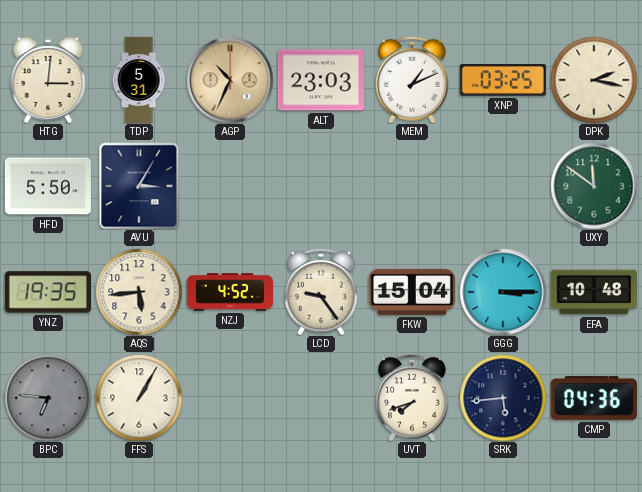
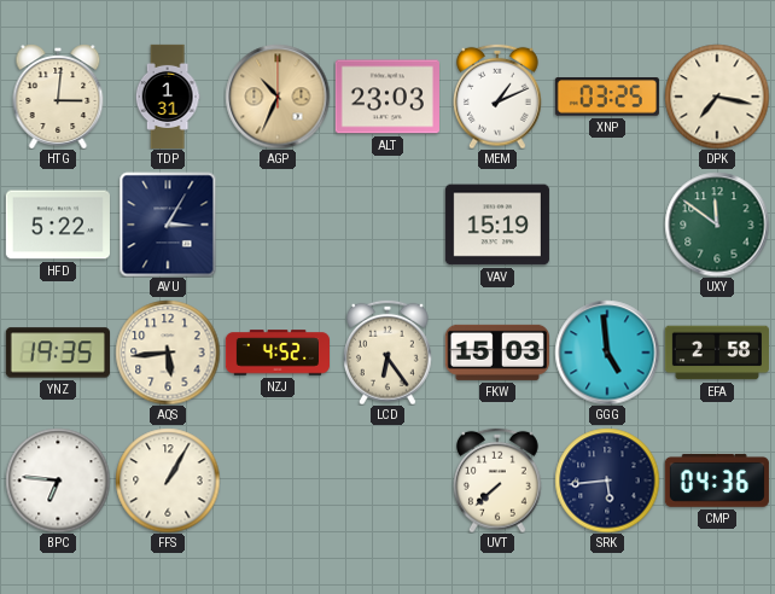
TDP: 5:31 -> 1:31
DPK: 2:17 -> 7:17
HFD: 5:50 -> 5:22
VAV: none -> 15:19
LCD: 9:24 -> 6:24
FKW: 15:04 -> 15:03
GGG: 3:15 -> 4:59
EFA: 10:48 -> 2:58
BPC dial: grey -> white
UVT: 7:42 -> 7:38
